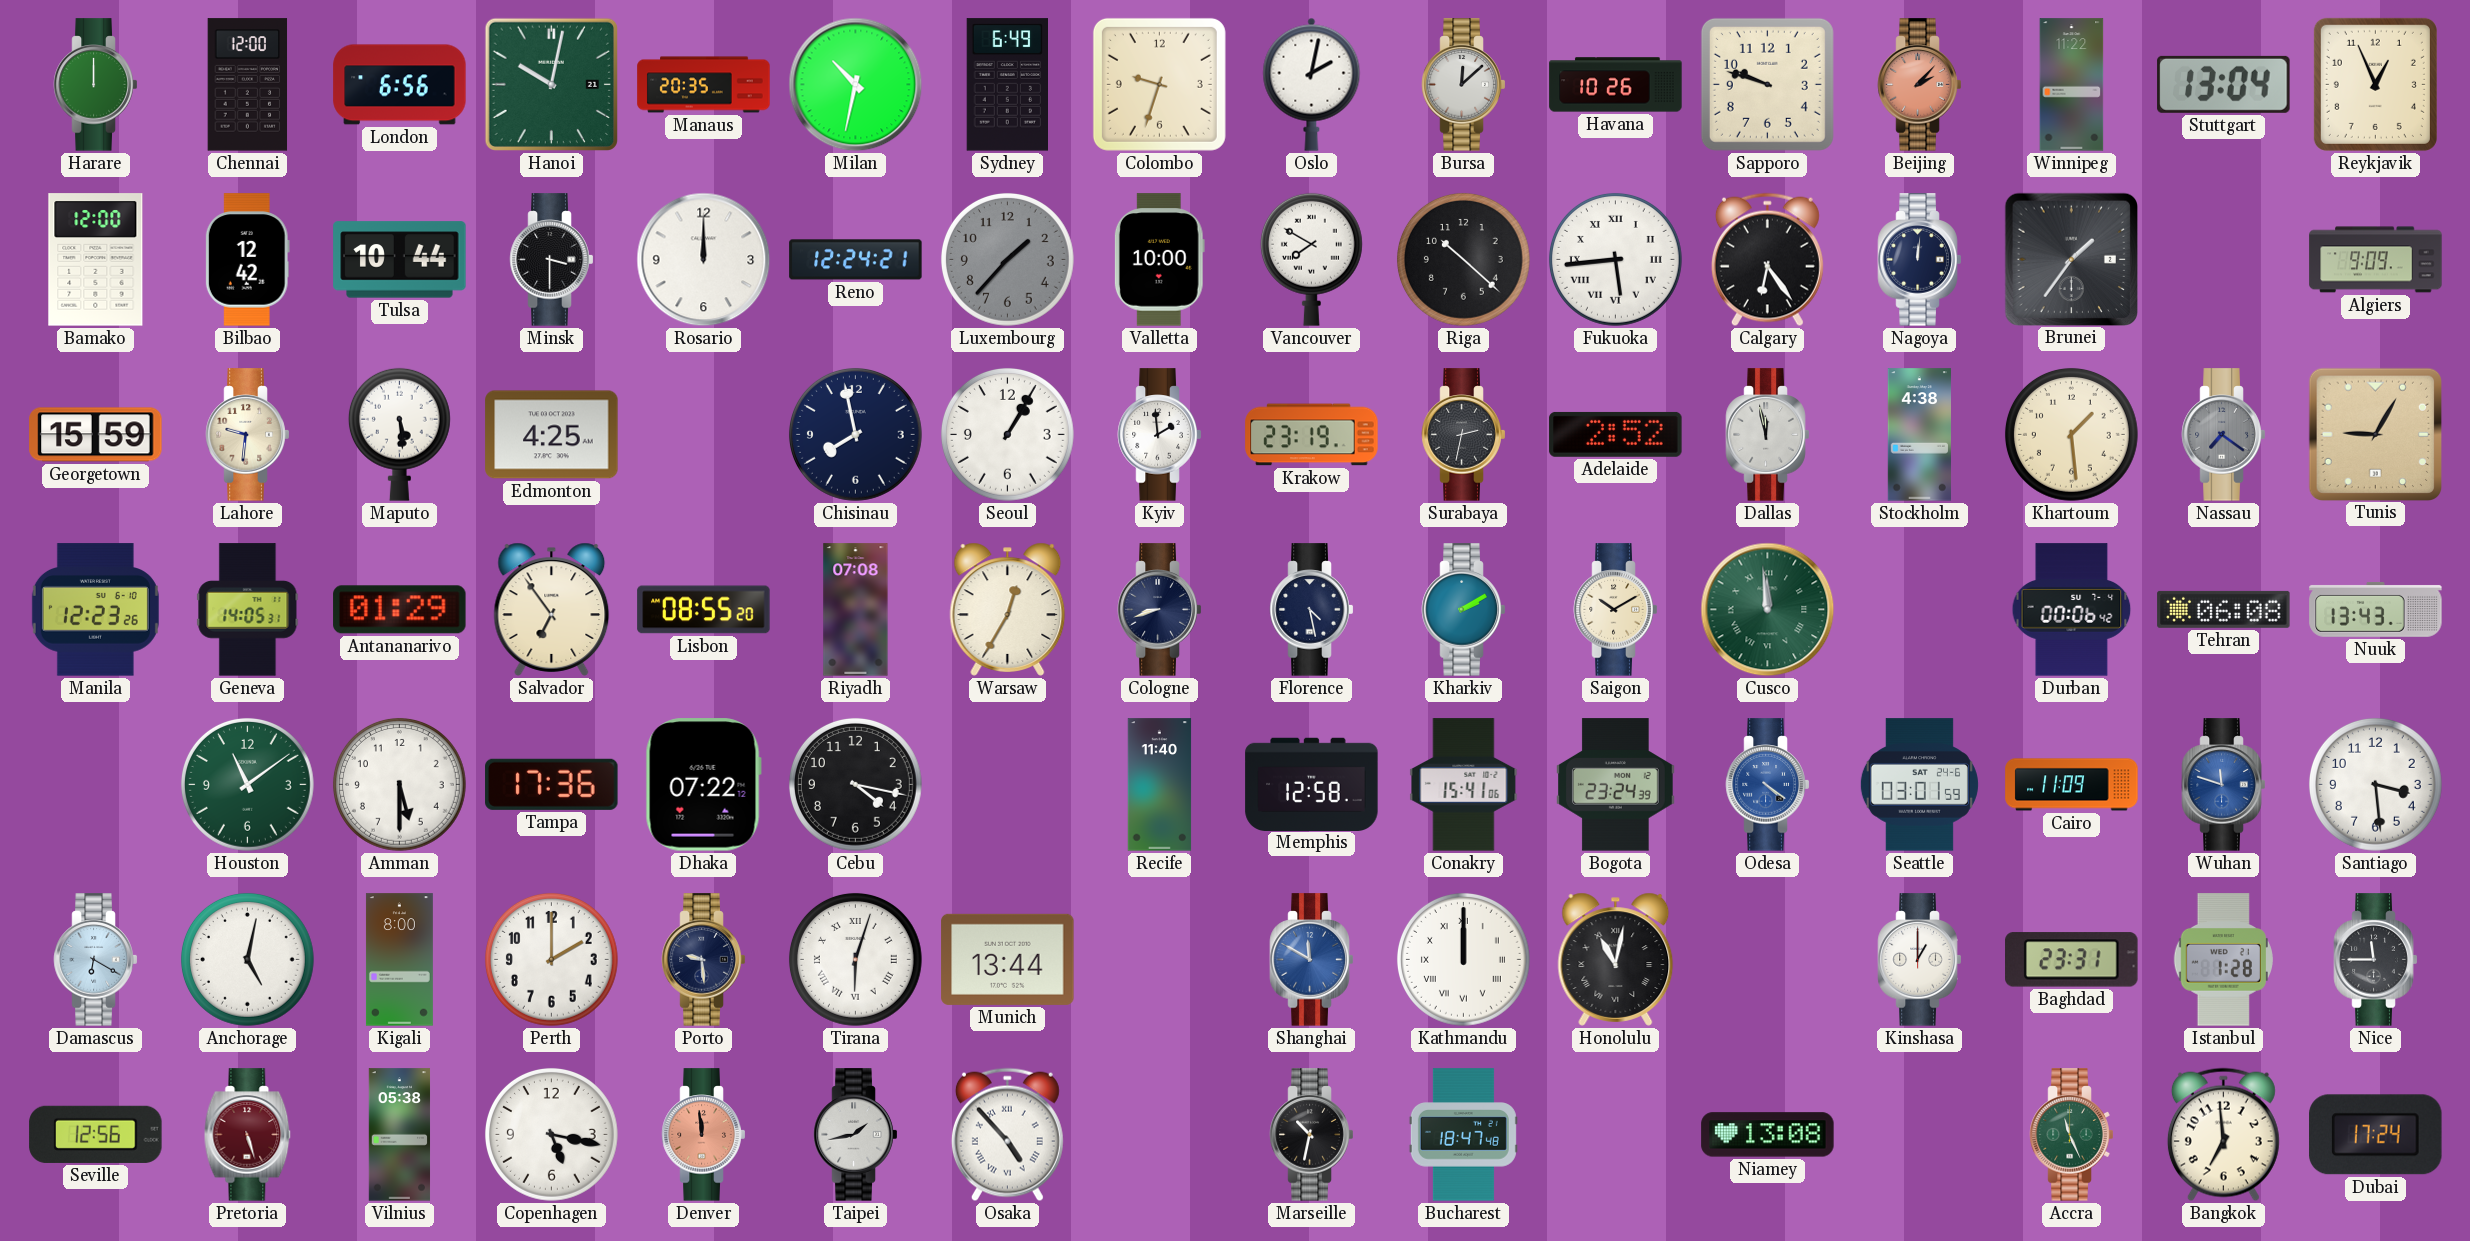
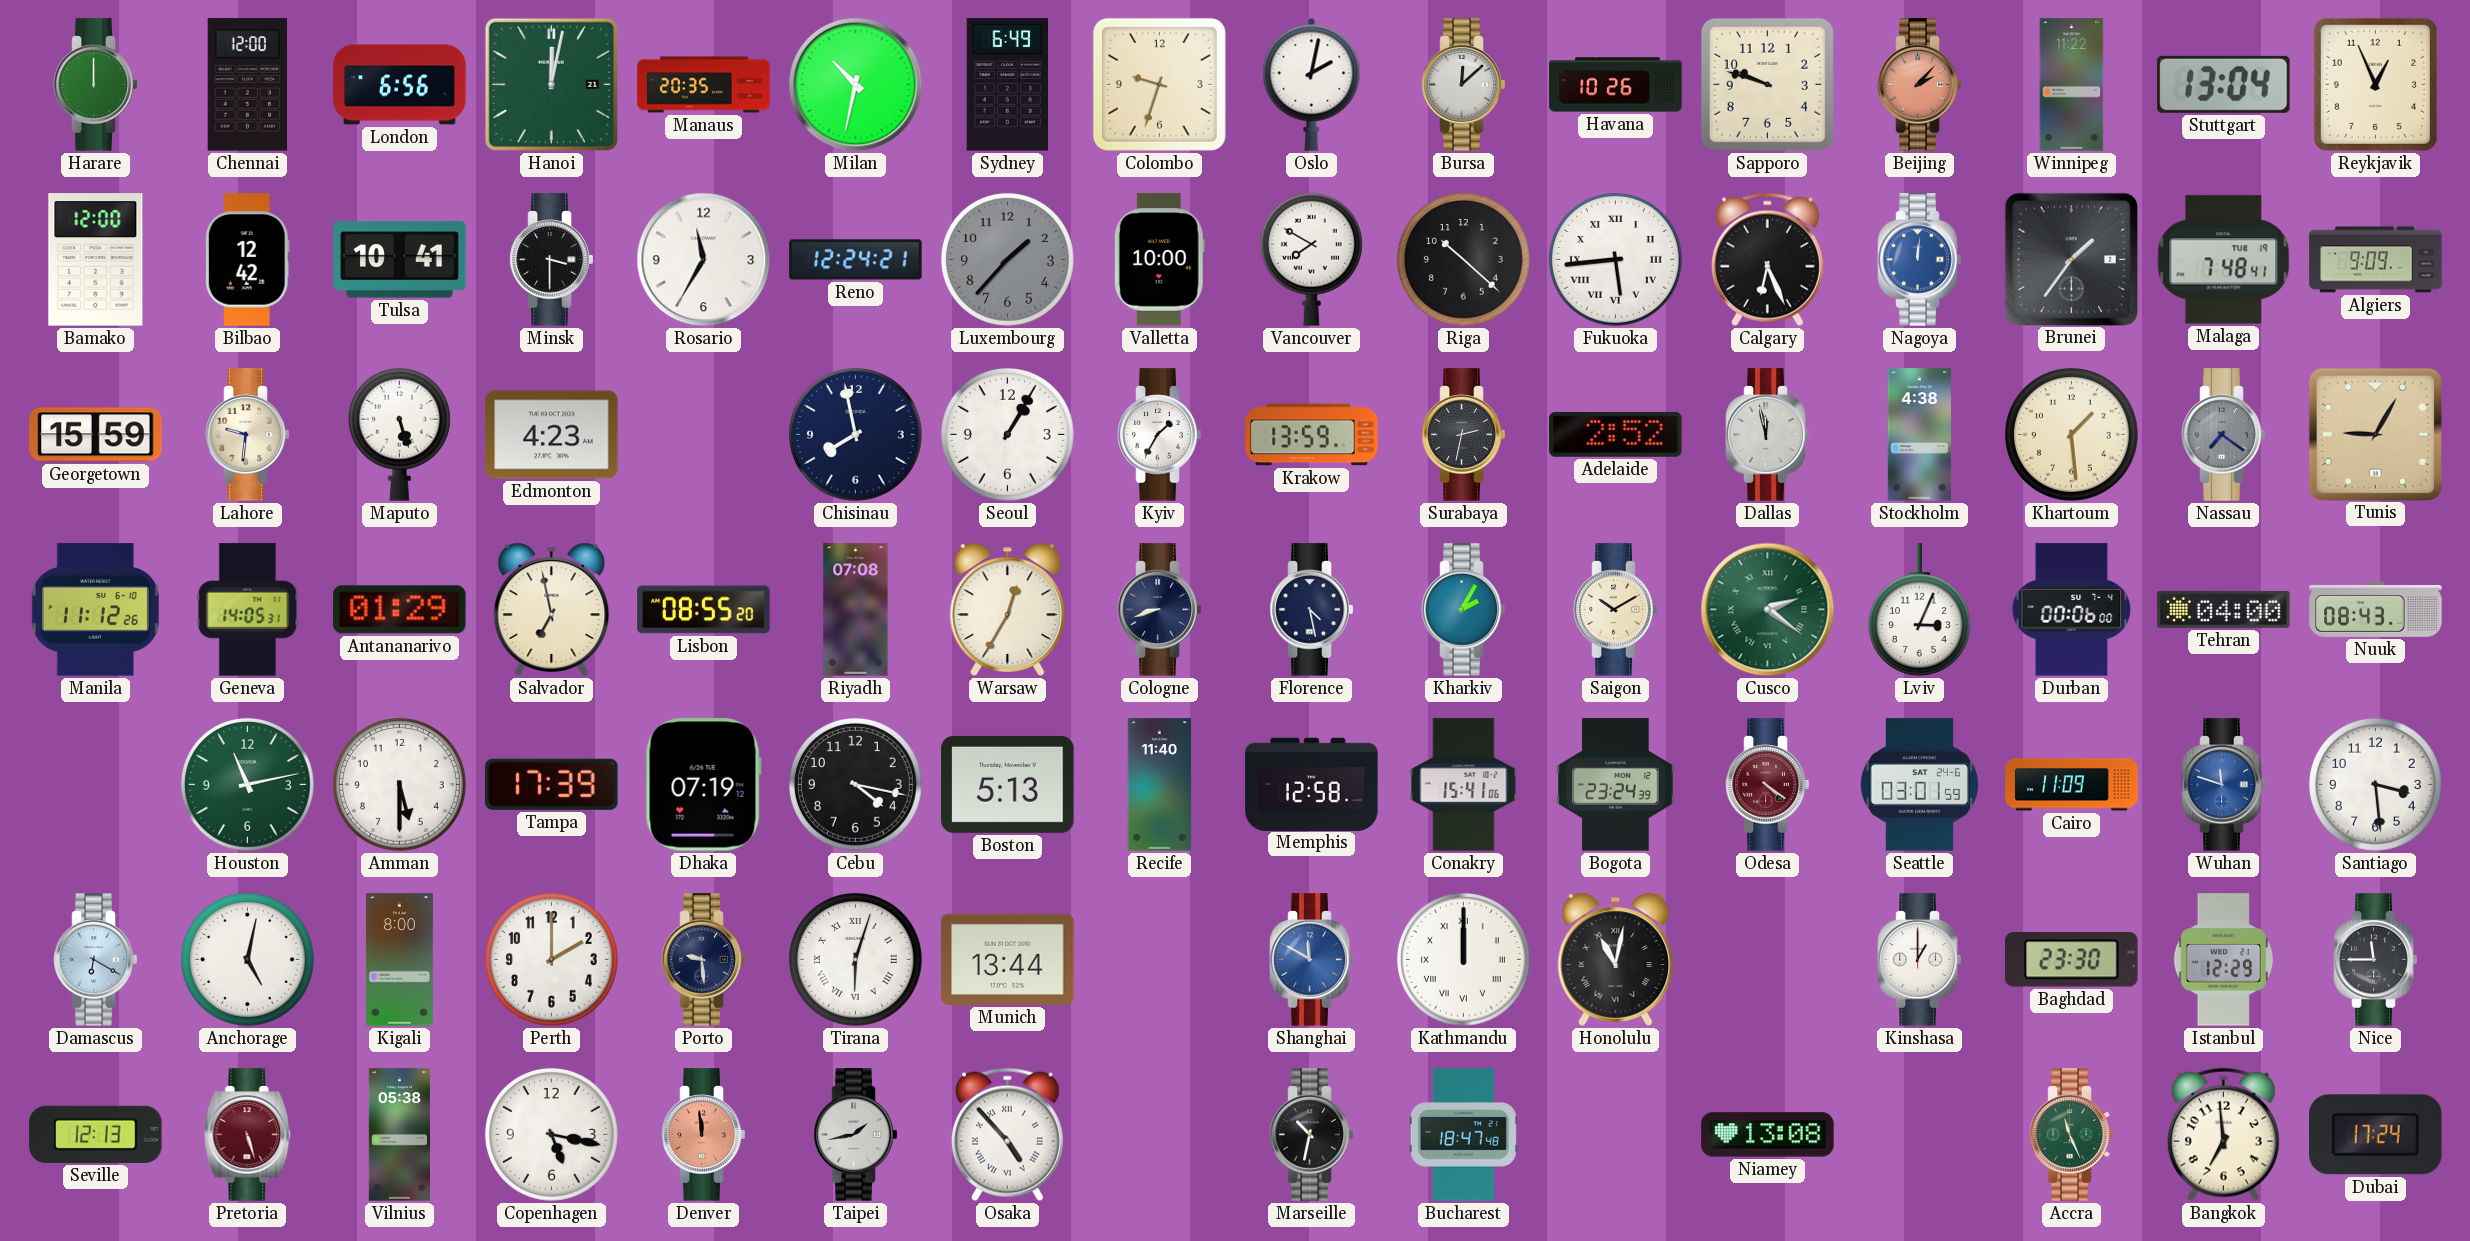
Hanoi: 10:02 -> 12:02
Tulsa: 10:44 -> 10:41
Rosario: 12:00 -> 11:35
Calgary: 6:24 -> 6:26
Nagoya dial: navy -> blue
Malaga: none -> 7:48
Maputo: 5:29 -> 5:27
Edmonton: 4:25 -> 4:23
Kyiv: 1:59 -> 1:35
Krakow: 23:19 -> 13:59
Manila: 12:23 -> 11:12
Salvador: 6:54 -> 6:58
Kharkiv: 2:10 -> 2:05
Cusco: 11:59 -> 2:21
Lviv: none -> 3:04
Durban: 00:06:42 -> 00:06:00
Tehran: 06:08 -> 04:00
Nuuk: 13:43 -> 08:43
Houston: 11:09 -> 11:13
Tampa: 17:36 -> 17:39
Dhaka: 07:22 -> 07:19
Boston: none -> 5:13
Odesa dial: blue -> burgundy
Baghdad: 23:31 -> 23:30
Istanbul: 1:28 -> 12:29
Seville: 12:56 -> 12:13
